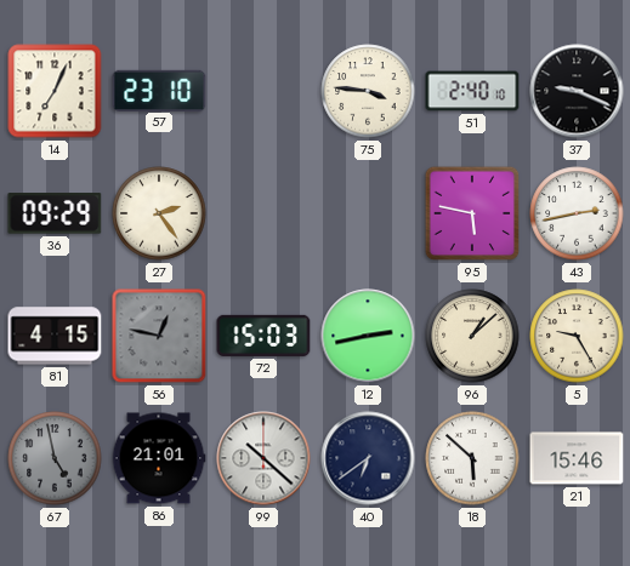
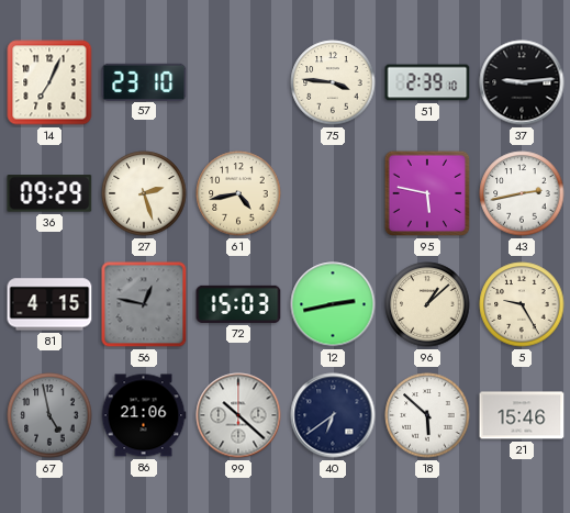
51: 2:40 -> 2:39
37: 9:19 -> 9:14
27: 2:24 -> 2:27
61: none -> 4:43
86: 21:01 -> 21:06
